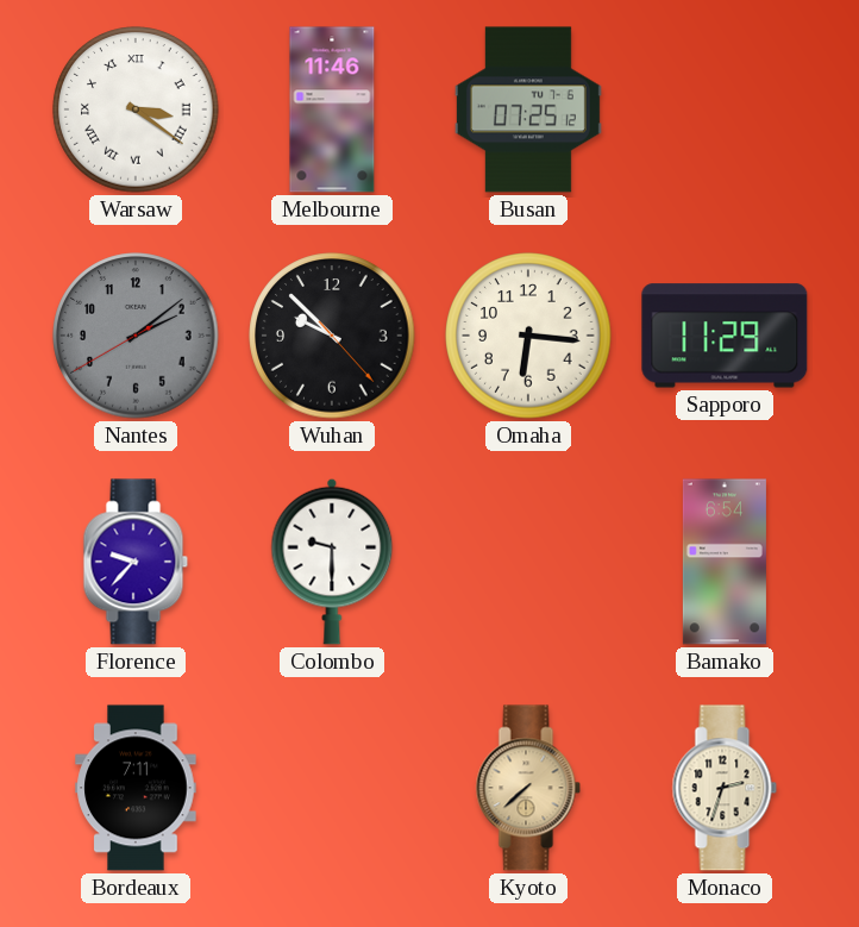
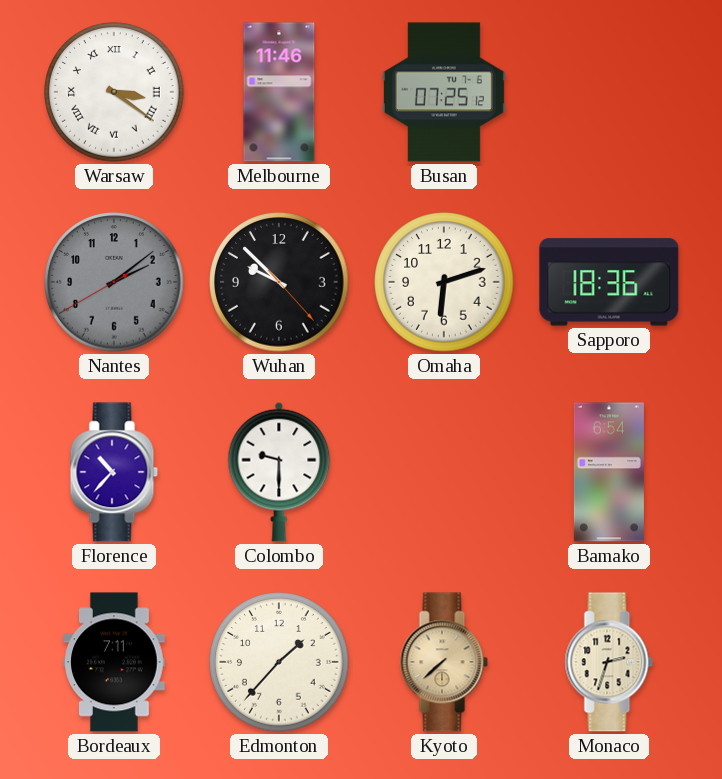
Omaha: 6:16 -> 6:12
Sapporo: 11:29 -> 18:36
Florence: 9:37 -> 10:37
Edmonton: none -> 1:37
